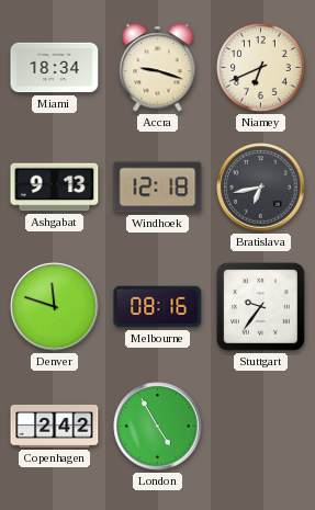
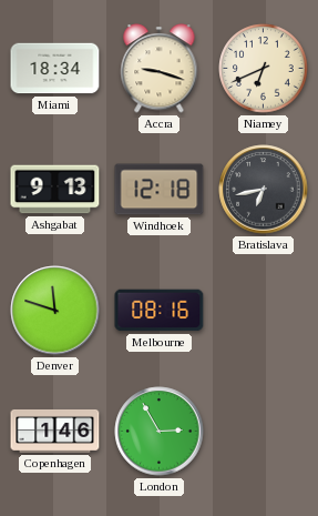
Stuttgart: 9:36 -> none
Copenhagen: 2:42 -> 1:46
London: 4:55 -> 2:55
